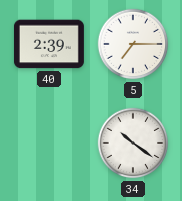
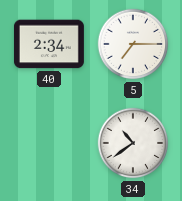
40: 2:39 -> 2:34
34: 10:21 -> 10:39
